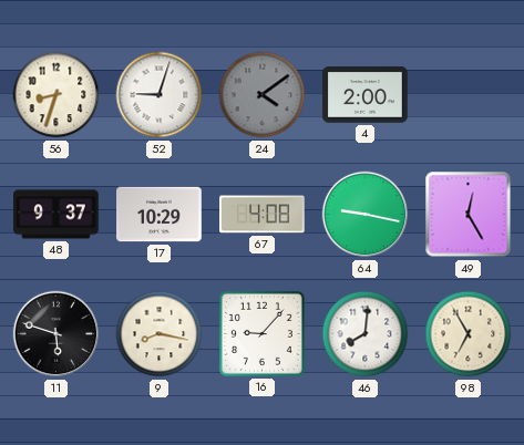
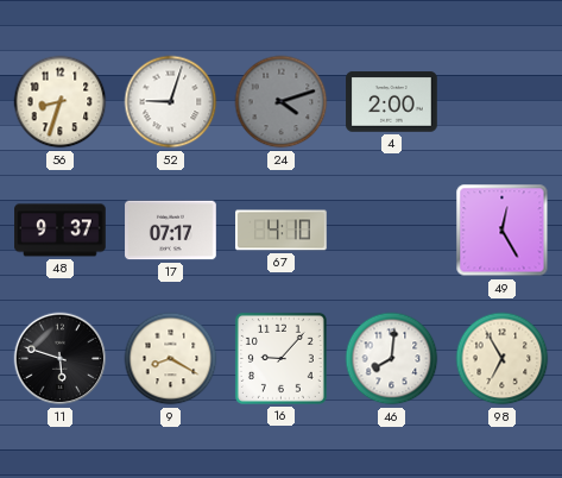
24: 4:09 -> 4:12
17: 10:29 -> 07:17
67: 4:08 -> 4:10
64: 9:17 -> none
9: 8:17 -> 8:20
